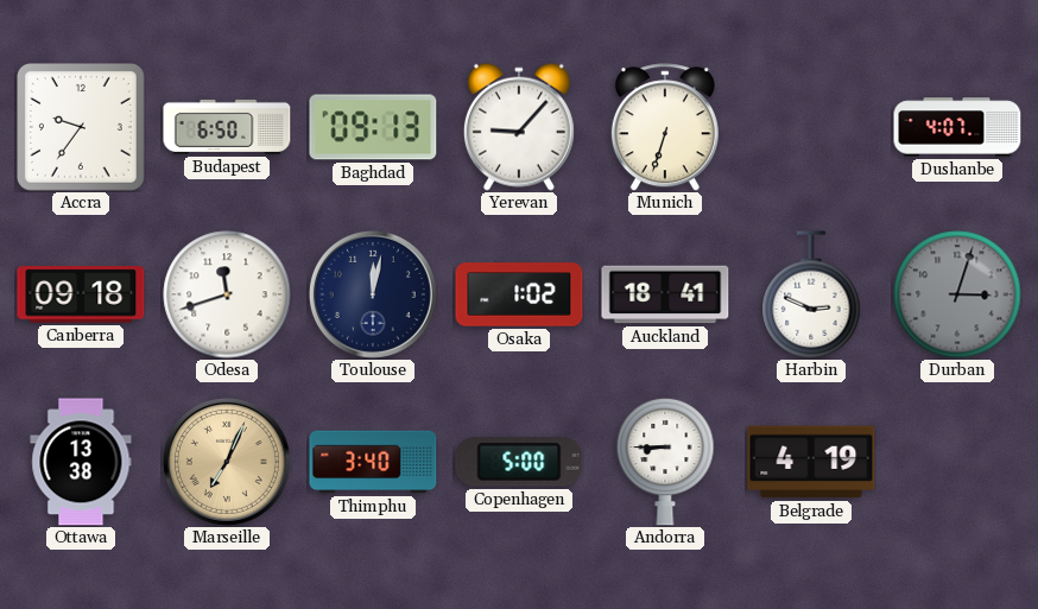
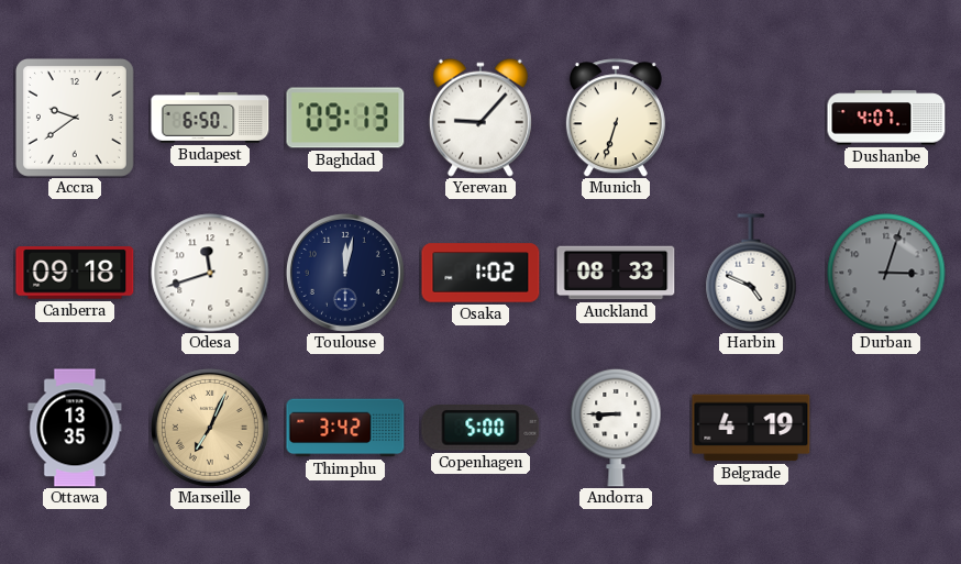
Accra: 9:36 -> 9:39
Auckland: 18:41 -> 08:33
Harbin: 2:49 -> 4:49
Ottawa: 13:38 -> 13:35
Thimphu: 3:40 -> 3:42
